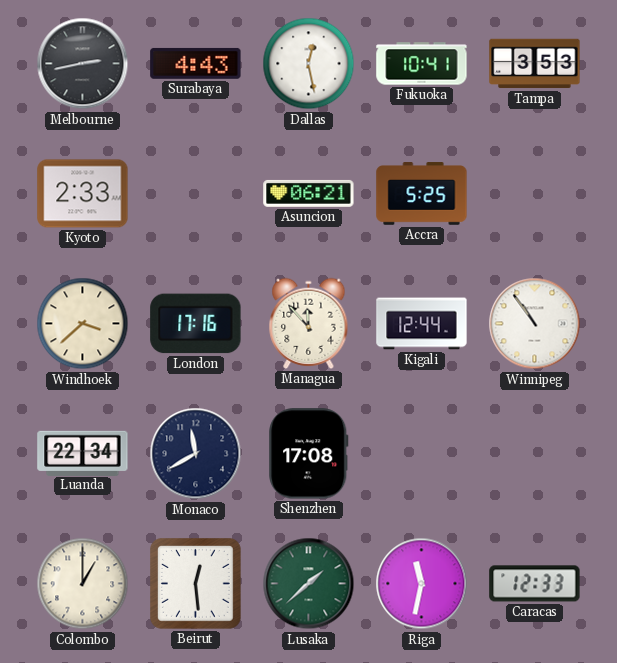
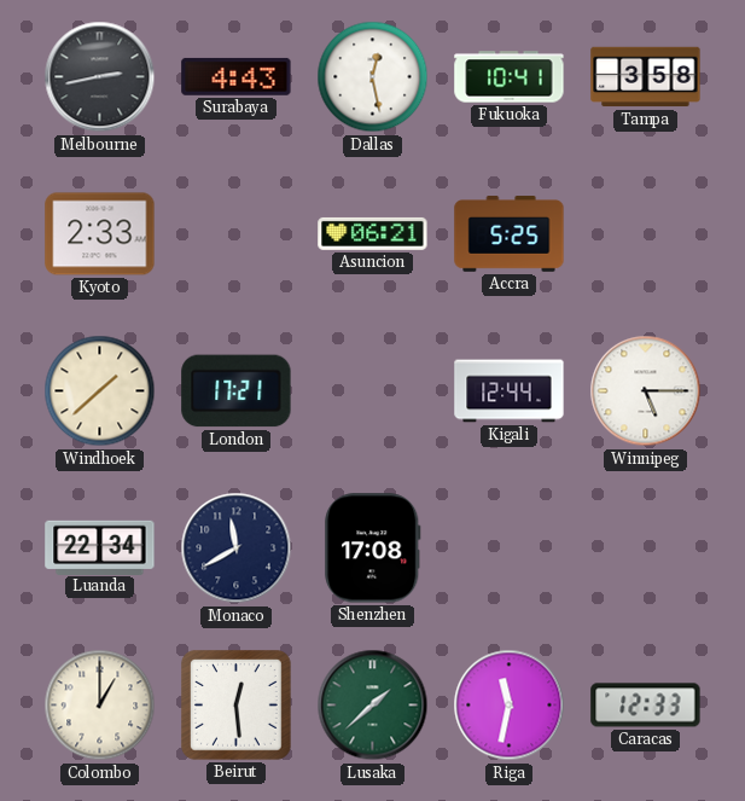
Tampa: 3:53 -> 3:58
Windhoek: 3:38 -> 1:38
London: 17:16 -> 17:21
Managua: 11:53 -> none
Winnipeg: 10:54 -> 5:15
